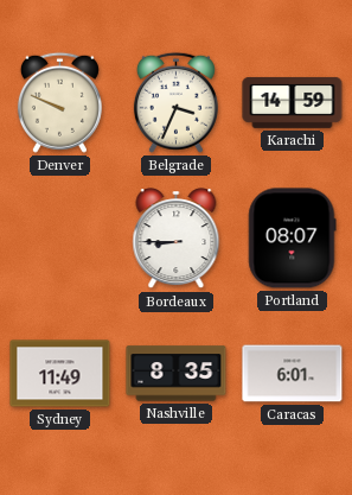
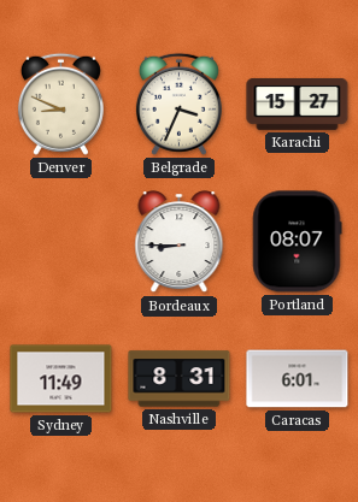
Denver: 9:49 -> 8:49
Karachi: 14:59 -> 15:27
Nashville: 8:35 -> 8:31
